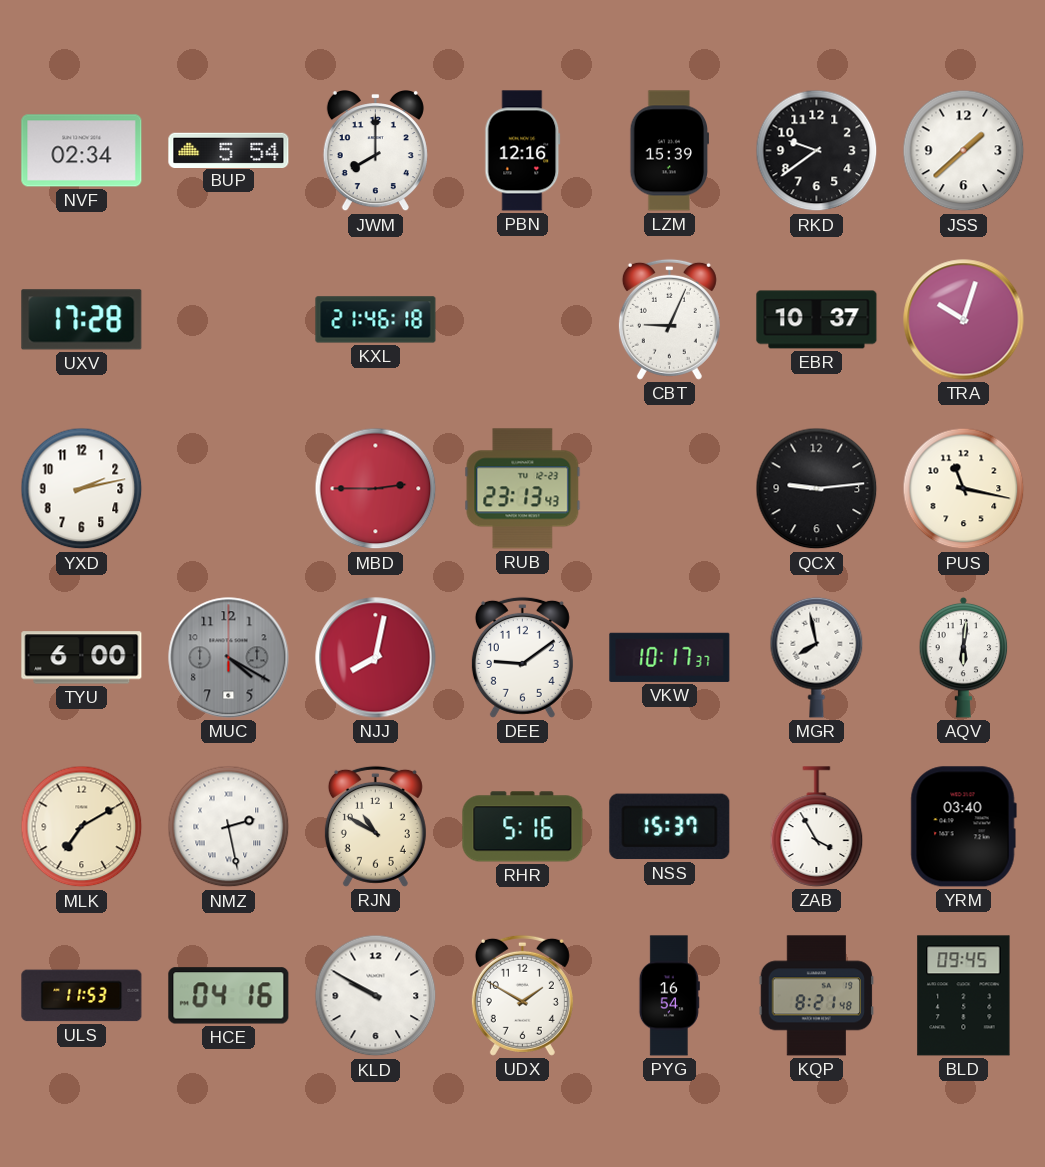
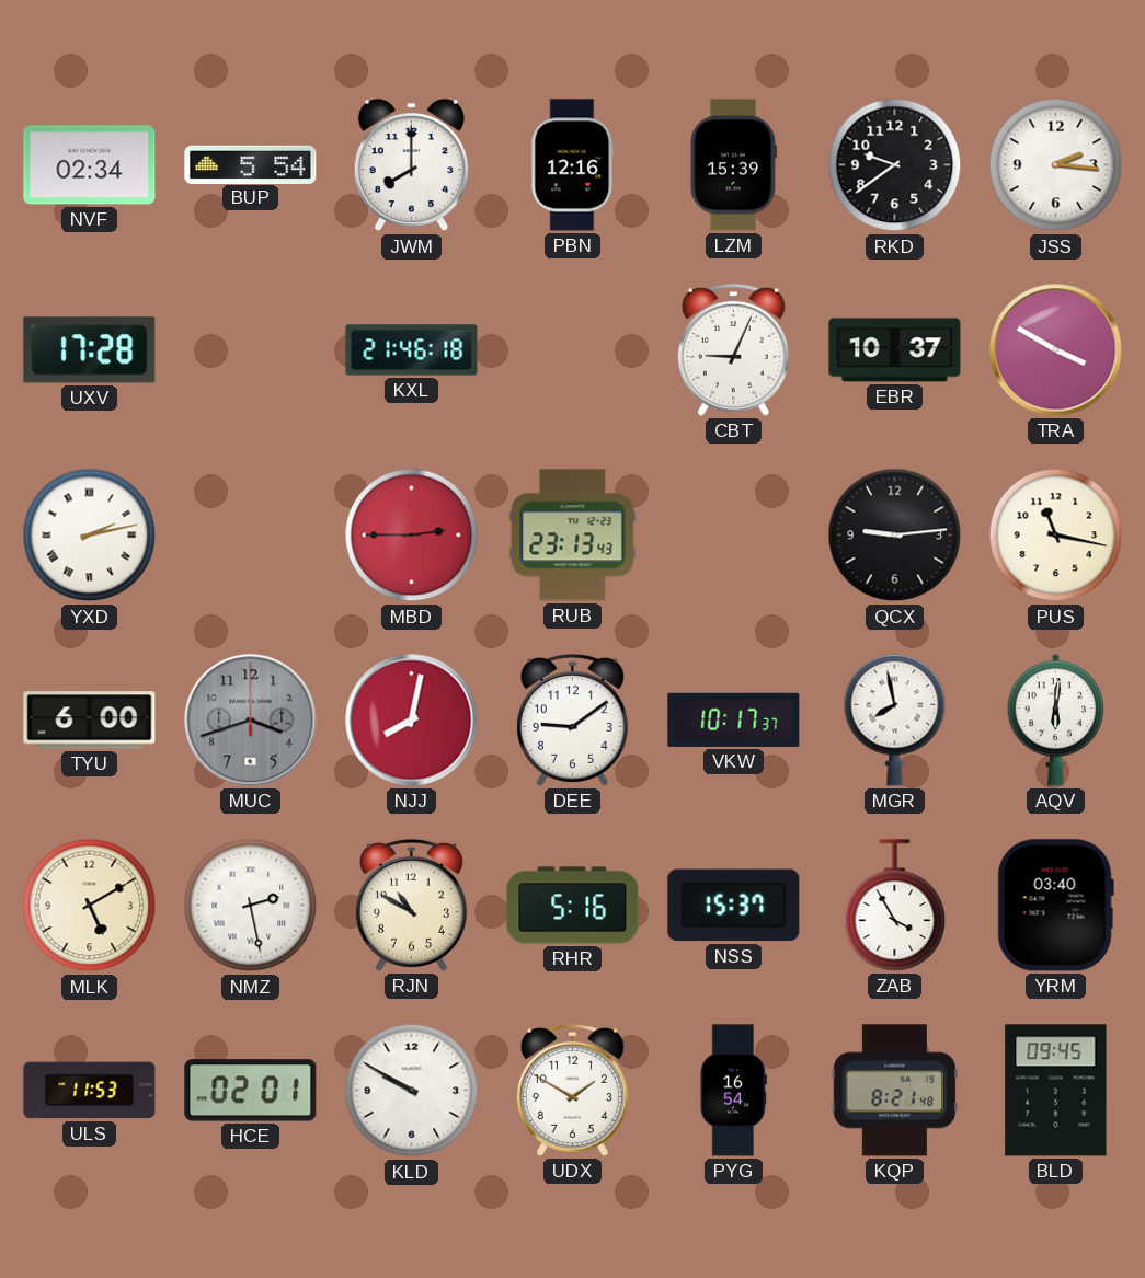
JSS: 1:38 -> 2:16
TRA: 10:03 -> 3:50
YXD numerals: Arabic -> Roman
MUC: 4:20 -> 3:42
MLK: 7:10 -> 5:10
HCE: 04:16 -> 02:01
